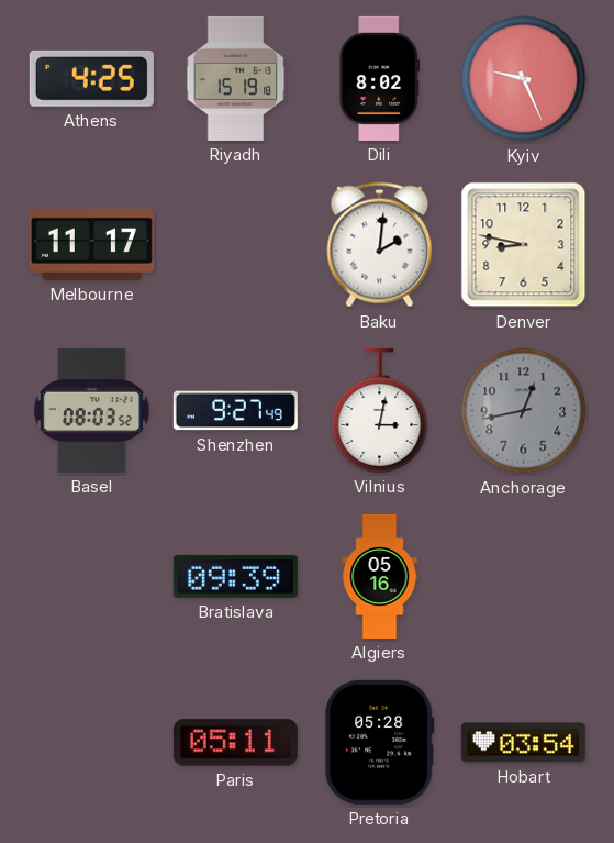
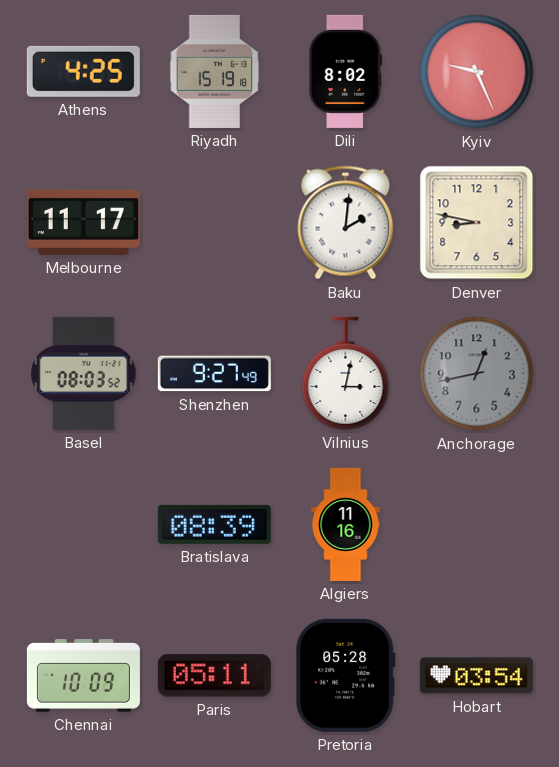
Bratislava: 09:39 -> 08:39
Algiers: 05:16 -> 11:16
Chennai: none -> 10:09
